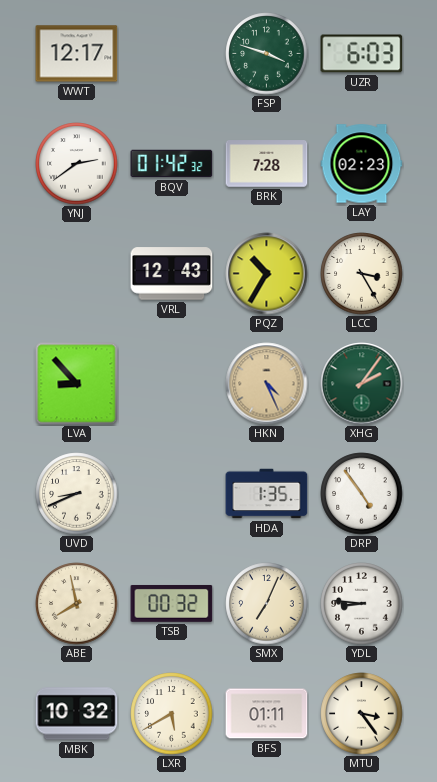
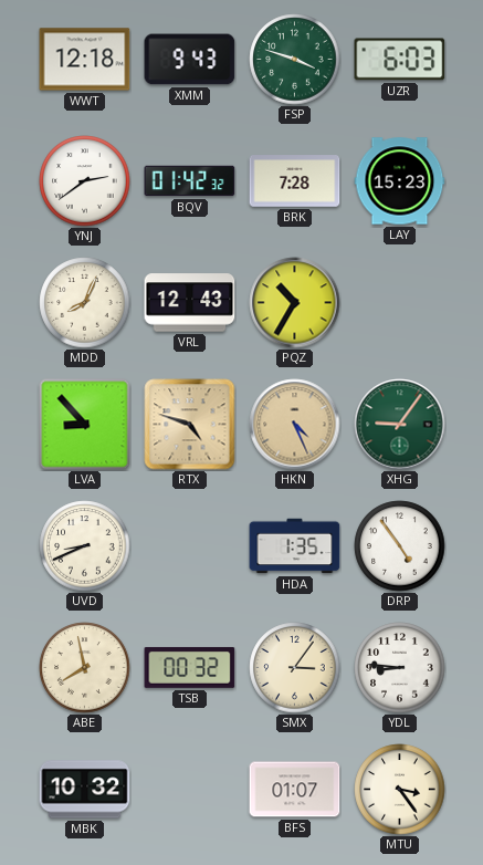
WWT: 12:17 -> 12:18
XMM: none -> 9:43
LAY: 02:23 -> 15:23
MDD: none -> 8:04
LCC: 3:25 -> none
RTX: none -> 4:48
XHG: 2:06 -> 9:06
SMX: 7:04 -> 3:06
LXR: 5:40 -> none
BFS: 01:11 -> 01:07
